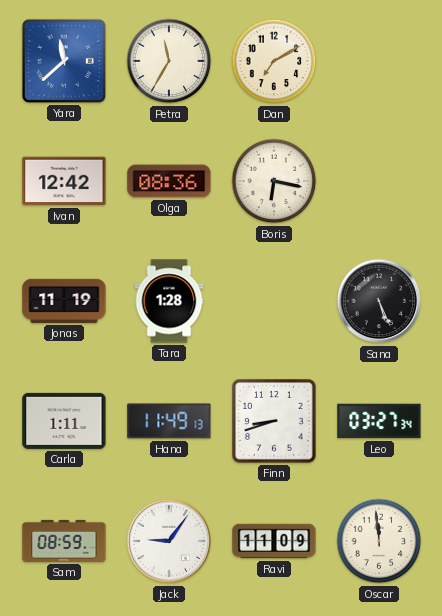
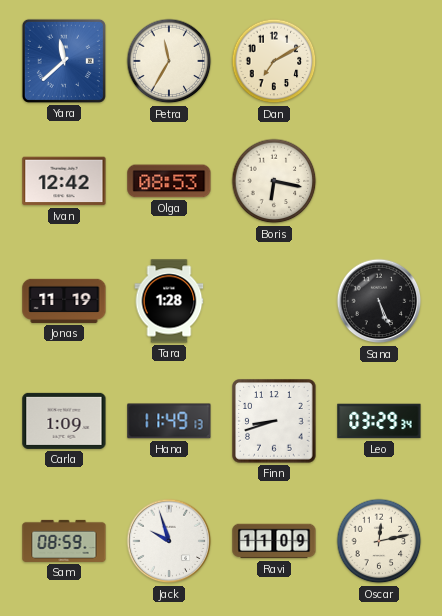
Olga: 08:36 -> 08:53
Carla: 1:11 -> 1:09
Leo: 03:27 -> 03:29
Jack: 9:06 -> 9:57
Oscar: 11:59 -> 12:13
